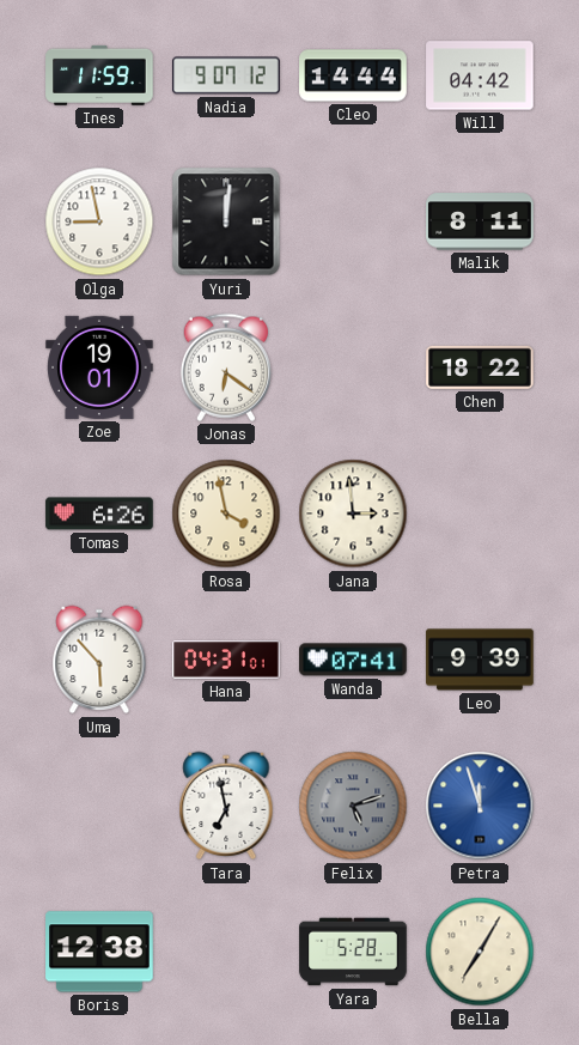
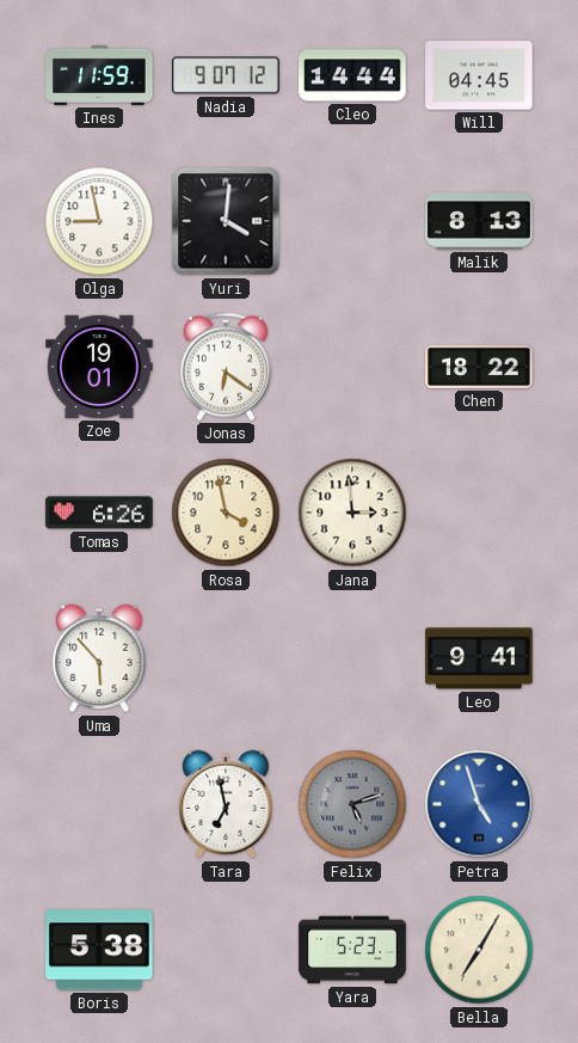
Will: 04:42 -> 04:45
Yuri: 12:01 -> 4:01
Malik: 8:11 -> 8:13
Hana: 04:31 -> none
Wanda: 07:41 -> none
Leo: 9:39 -> 9:41
Petra: 11:57 -> 4:57
Boris: 12:38 -> 5:38
Yara: 5:28 -> 5:23
